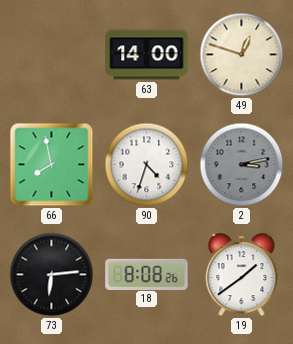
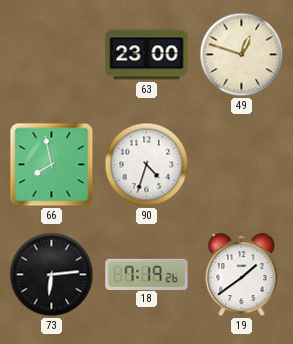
63: 14:00 -> 23:00
2: 3:13 -> none
18: 8:08 -> 7:19
